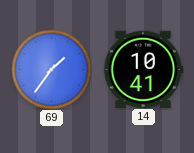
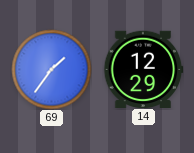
14: 10:41 -> 12:29
